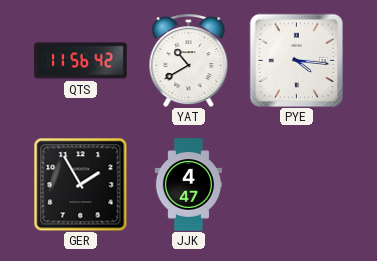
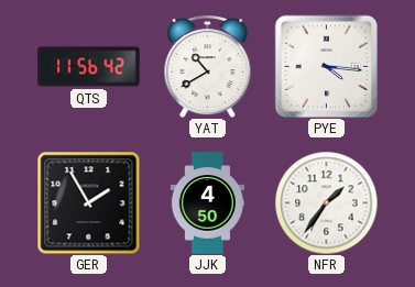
JJK: 4:47 -> 4:50
NFR: none -> 1:36
